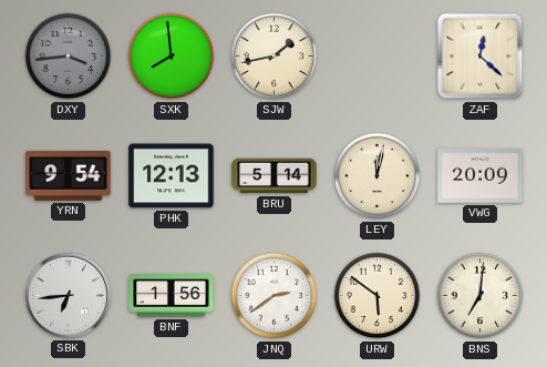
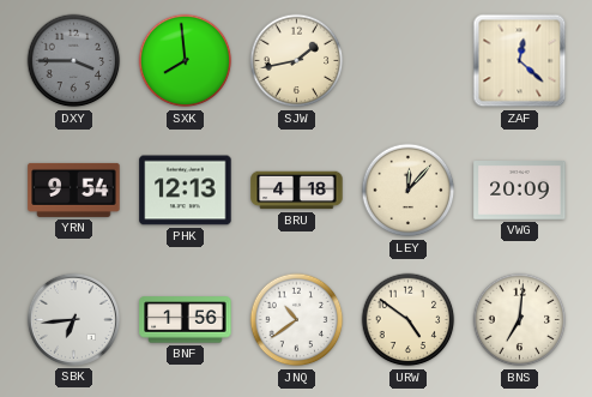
DXY: 3:44 -> 3:45
BRU: 5:14 -> 4:18
LEY: 12:02 -> 12:07
JNQ: 2:39 -> 10:39
URW: 5:51 -> 4:51
